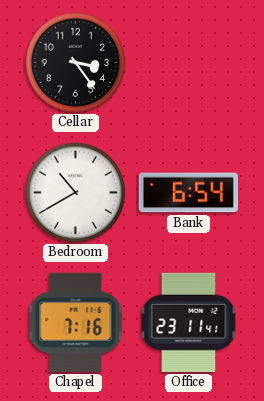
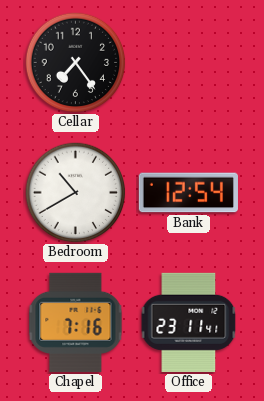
Cellar: 3:24 -> 7:24
Bank: 6:54 -> 12:54
